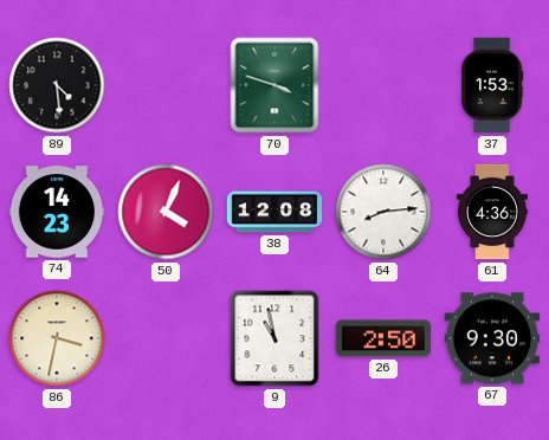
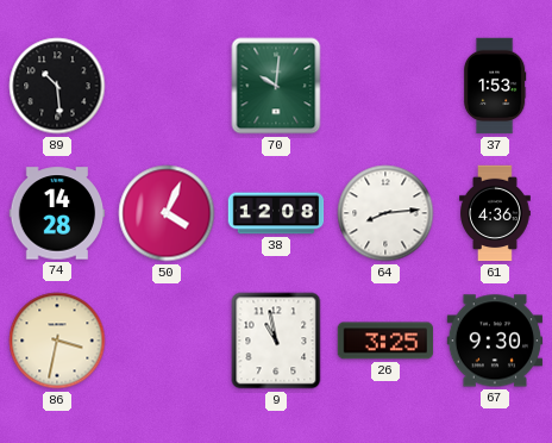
89: 4:29 -> 10:29
70: 3:48 -> 10:01
74: 14:23 -> 14:28
26: 2:50 -> 3:25
